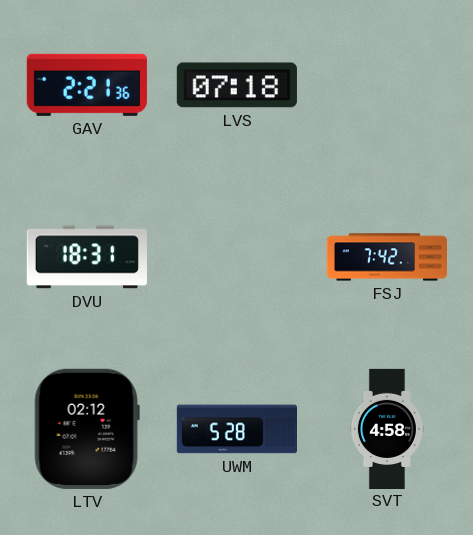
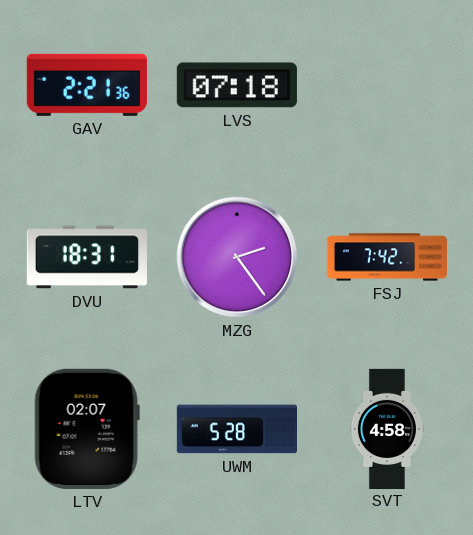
MZG: none -> 2:24
LTV: 02:12 -> 02:07
